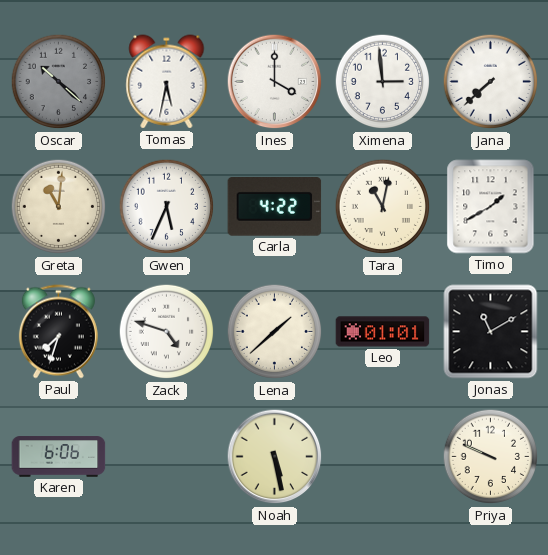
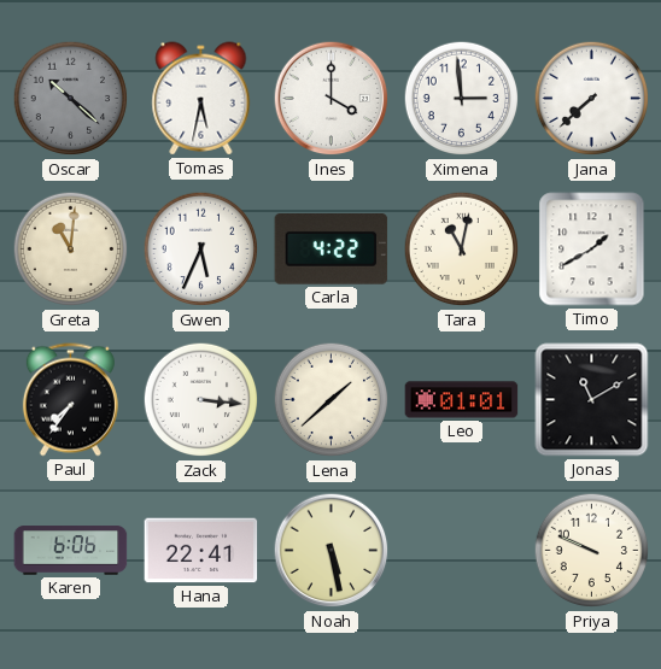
Paul: 7:33 -> 7:36
Zack: 4:48 -> 3:16
Hana: none -> 22:41
